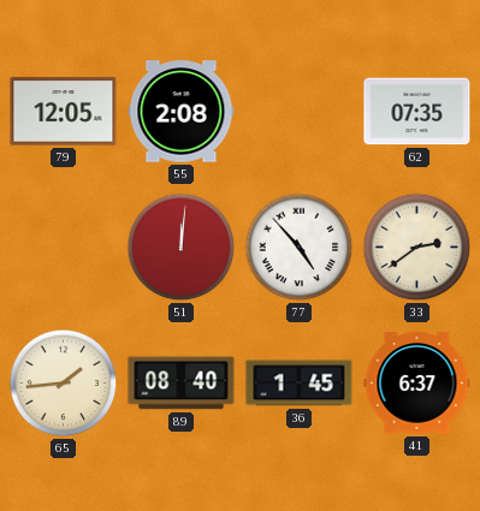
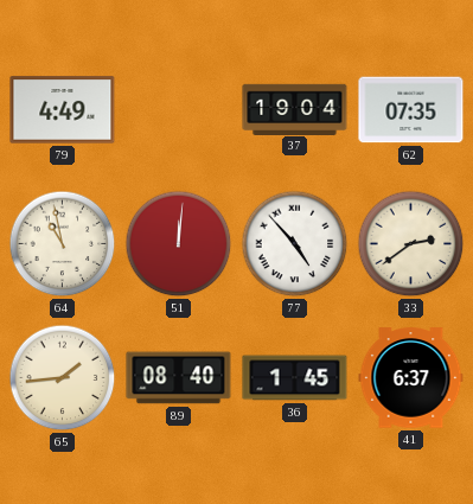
79: 12:05 -> 4:49
55: 2:08 -> none
37: none -> 19:04
64: none -> 10:58
